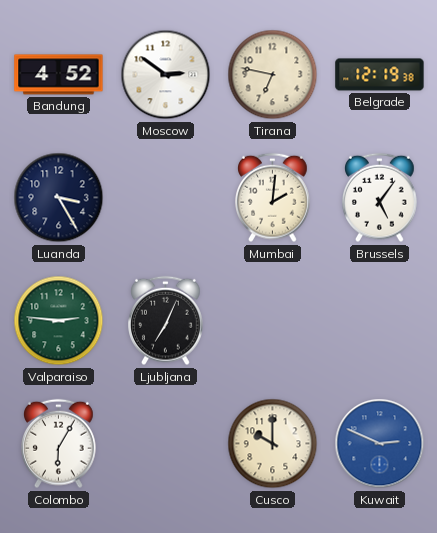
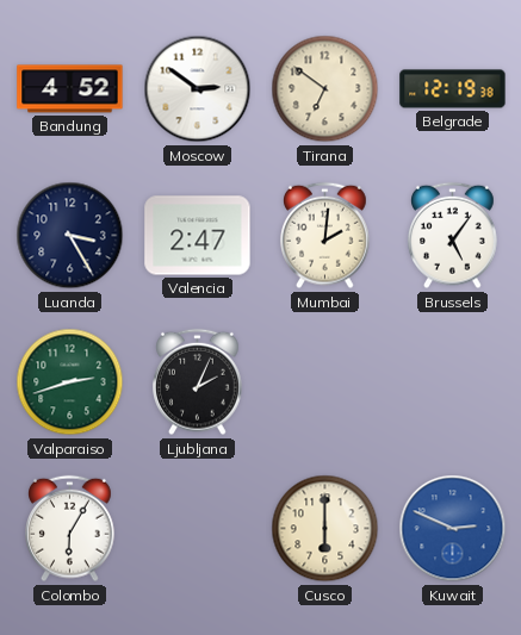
Tirana: 6:47 -> 6:51
Valencia: none -> 2:47
Valparaiso: 2:46 -> 2:42
Ljubljana: 7:04 -> 2:04
Cusco: 10:00 -> 6:00
